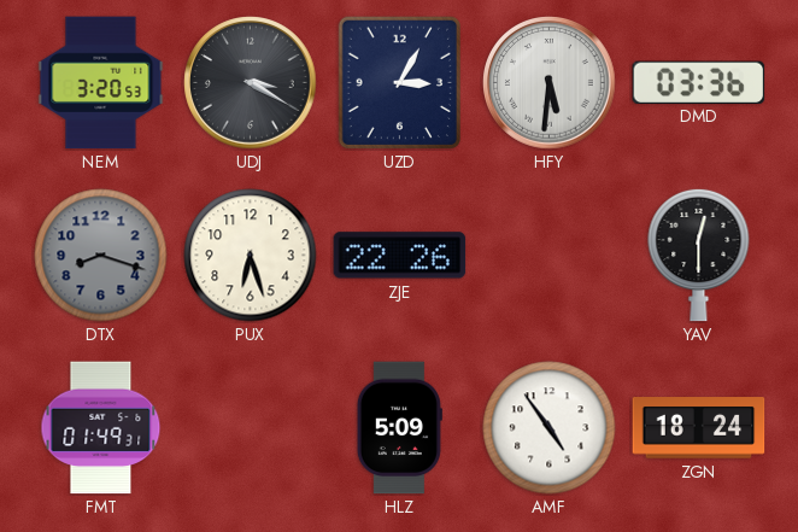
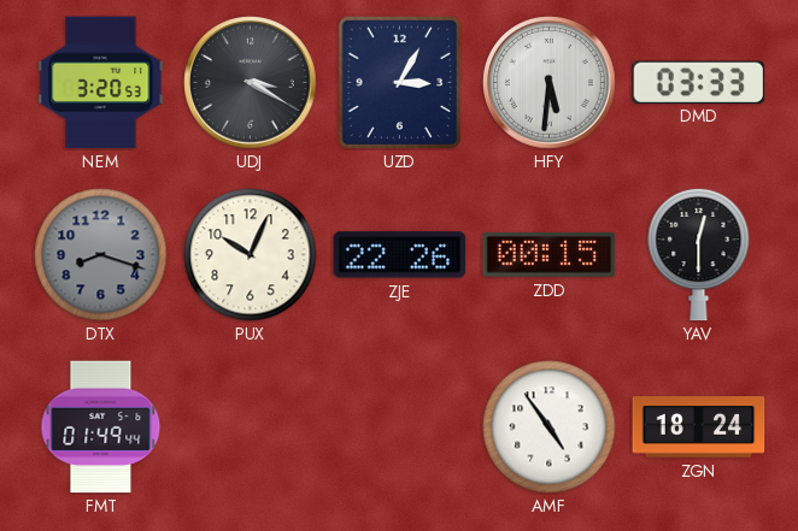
DMD: 03:36 -> 03:33
PUX: 6:27 -> 10:04
ZDD: none -> 00:15
FMT: 01:49:31 -> 01:49:44
HLZ: 5:09 -> none
